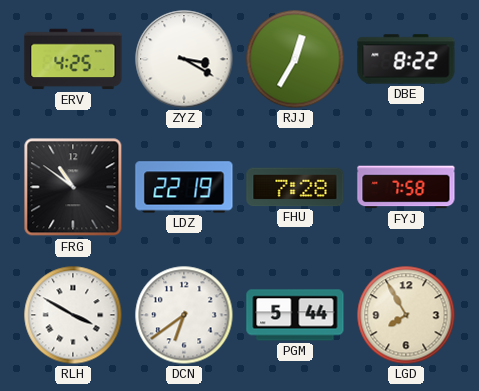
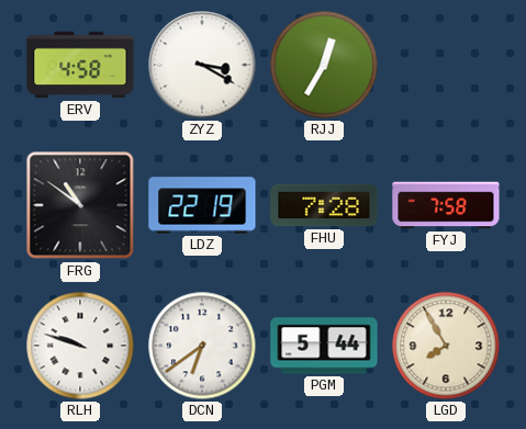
ERV: 4:25 -> 4:58
DBE: 8:22 -> none
RLH: 3:50 -> 9:48
